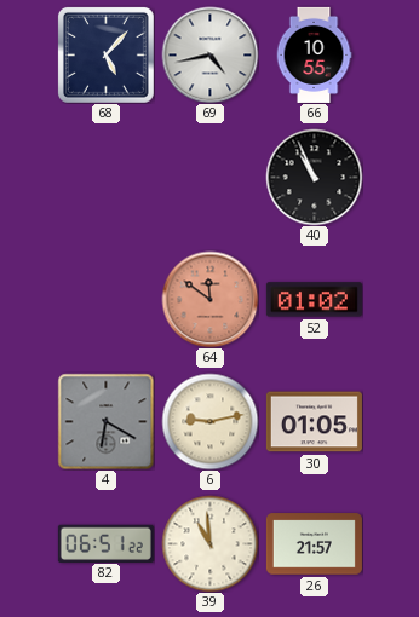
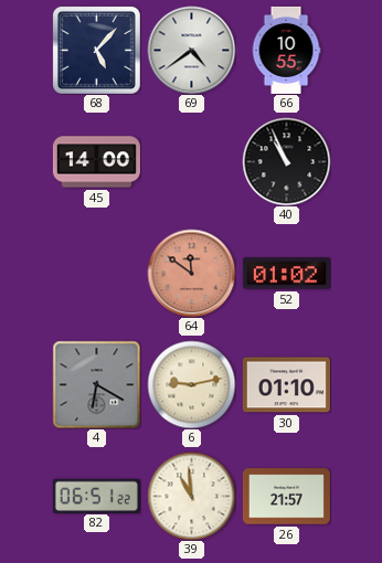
69: 4:43 -> 4:39
45: none -> 14:00
30: 01:05 -> 01:10
